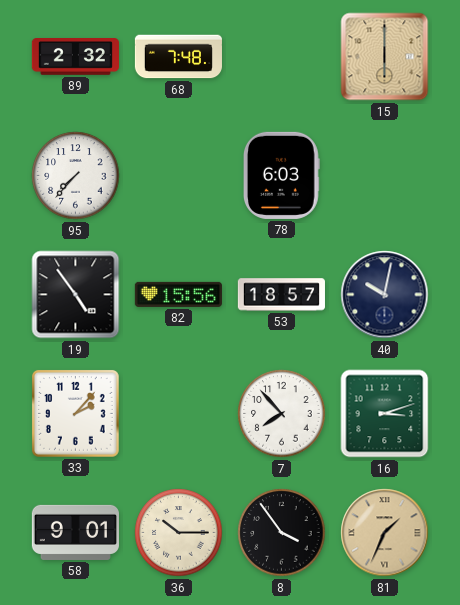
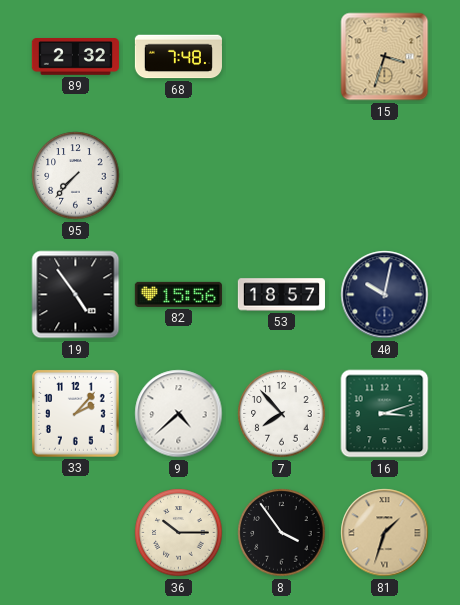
15: 6:00 -> 3:33
78: 6:03 -> none
9: none -> 4:38
58: 9:01 -> none
81: 1:34 -> 1:33
